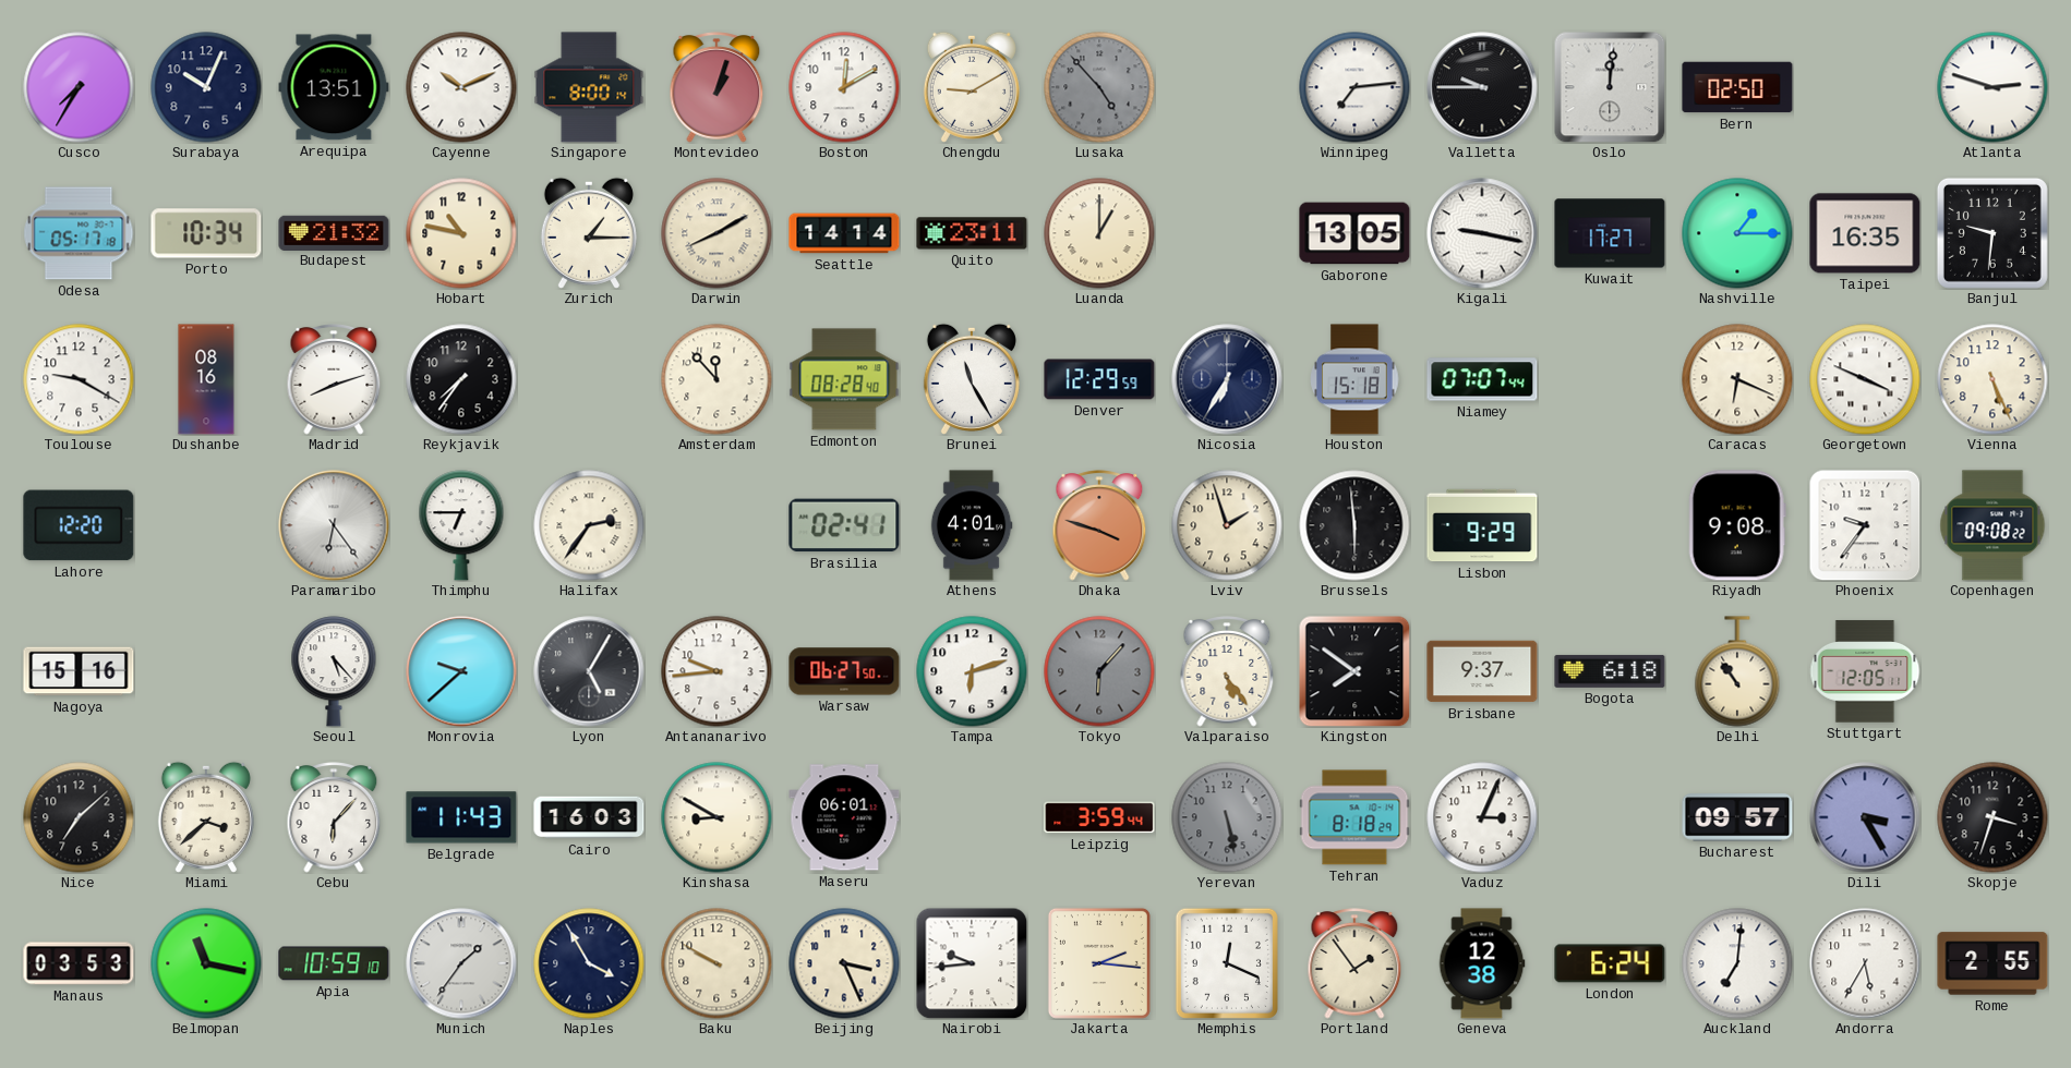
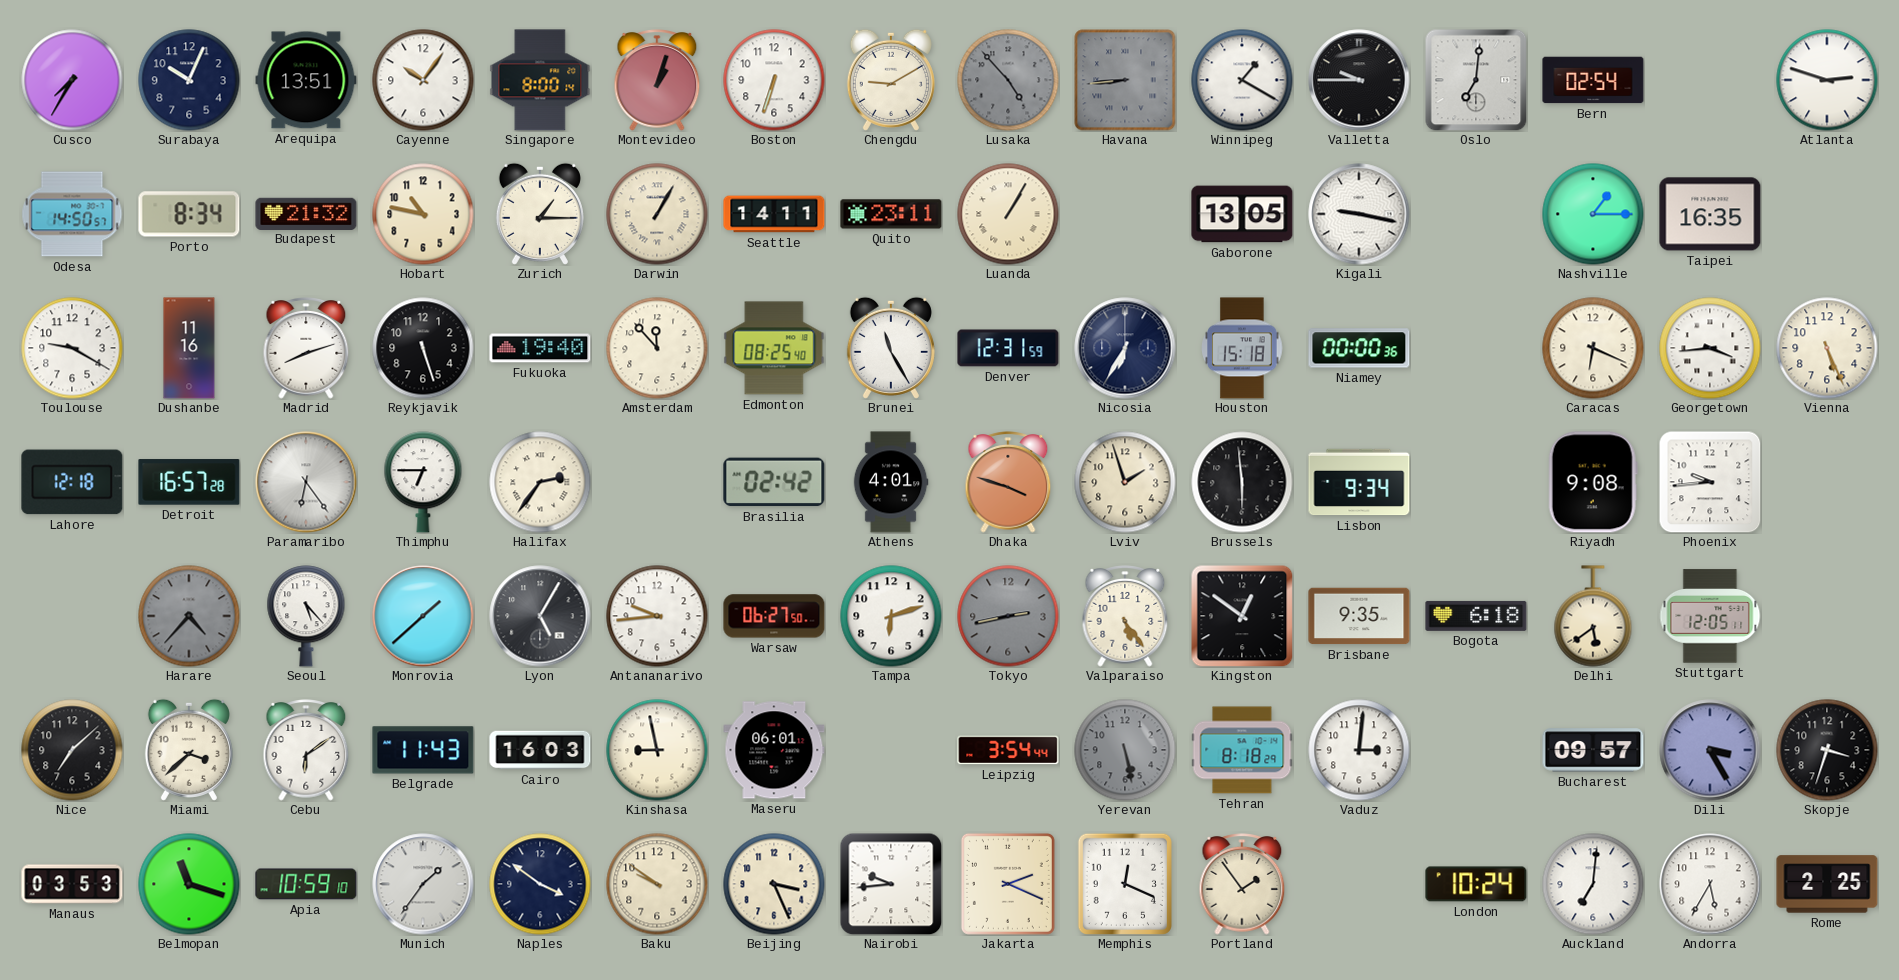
Cayenne: 10:11 -> 10:06
Boston: 12:10 -> 6:33
Havana: none -> 8:44
Winnipeg: 7:14 -> 1:20
Oslo: 12:01 -> 7:01
Bern: 02:50 -> 02:54
Odesa: 05:17 -> 14:50
Porto: 10:34 -> 8:34
Darwin: 8:10 -> 1:05
Seattle: 14:14 -> 14:11
Luanda: 1:00 -> 1:05
Kuwait: 17:27 -> none
Banjul: 9:31 -> none
Dushanbe: 08:16 -> 11:16
Reykjavik: 7:36 -> 5:27
Fukuoka: none -> 19:40
Edmonton: 08:28 -> 08:25
Denver: 12:29 -> 12:31
Niamey: 07:07 -> 00:00
Georgetown: 3:49 -> 3:44
Lahore: 12:20 -> 12:18
Detroit: none -> 16:57
Brasilia: 02:41 -> 02:42
Lisbon: 9:29 -> 9:34
Phoenix: 9:36 -> 9:44
Copenhagen: 09:08 -> none
Nagoya: 15:16 -> none
Harare: none -> 4:37
Monrovia: 9:38 -> 1:38
Tokyo: 6:07 -> 2:43
Kingston: 7:51 -> 12:51
Brisbane: 9:37 -> 9:35
Delhi: 10:54 -> 5:39
Cebu: 6:07 -> 6:09
Kinshasa: 8:50 -> 8:58
Leipzig: 3:59 -> 3:54
Vaduz: 3:04 -> 3:01
Belmopan: 11:17 -> 11:18
Naples: 3:55 -> 3:51
Baku: 9:50 -> 9:51
Jakarta: 2:16 -> 2:19
Geneva: 12:38 -> none
London: 6:24 -> 10:24
Rome: 2:55 -> 2:25
